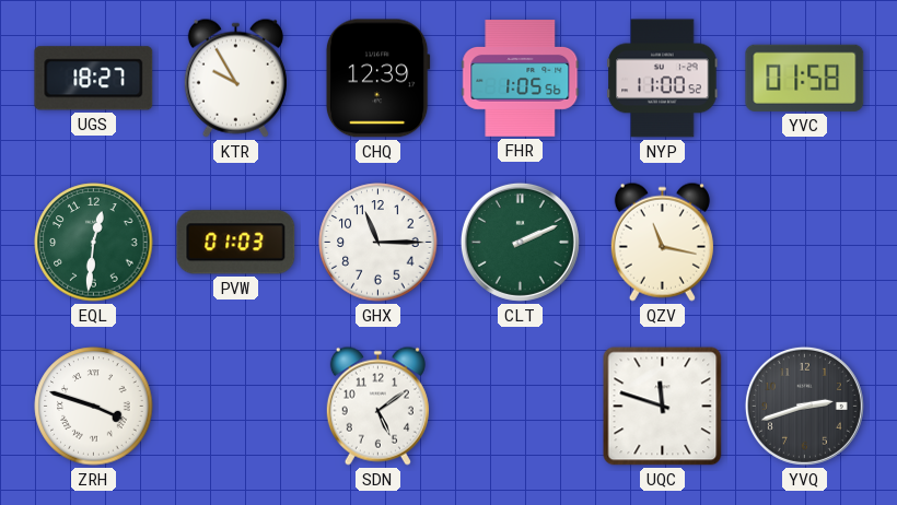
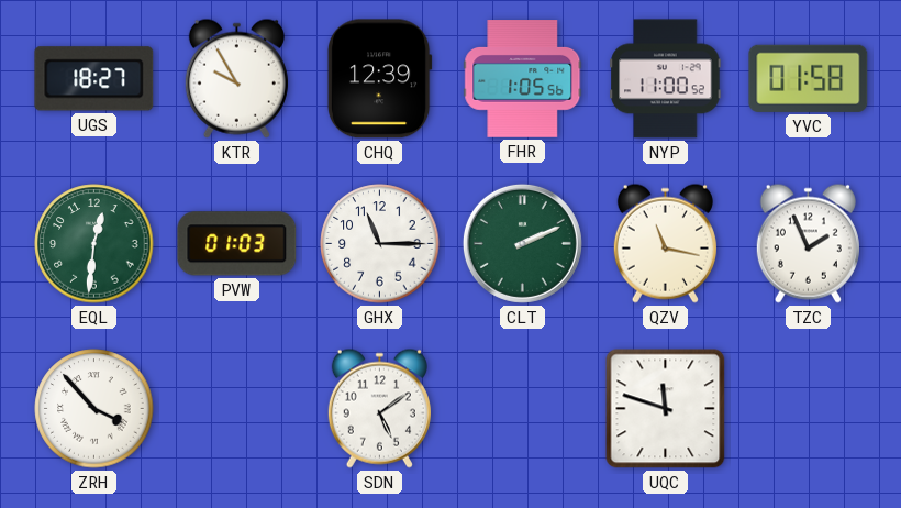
TZC: none -> 1:56
ZRH: 3:48 -> 3:53
YVQ: 2:42 -> none
